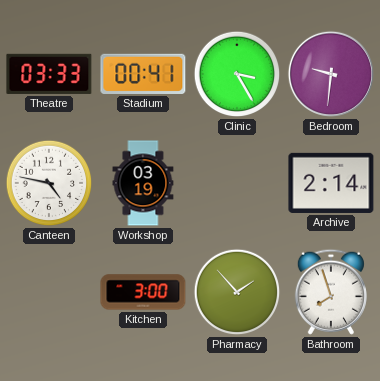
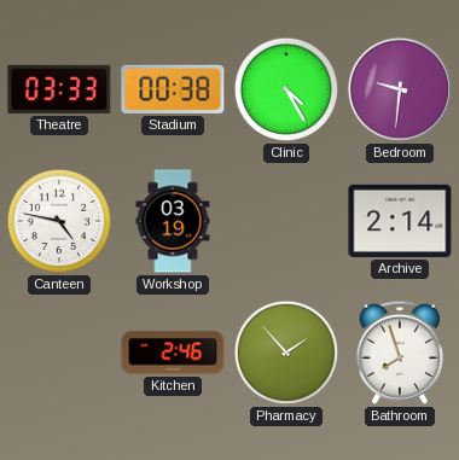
Stadium: 00:41 -> 00:38
Clinic: 3:25 -> 4:25
Kitchen: 3:00 -> 2:46
